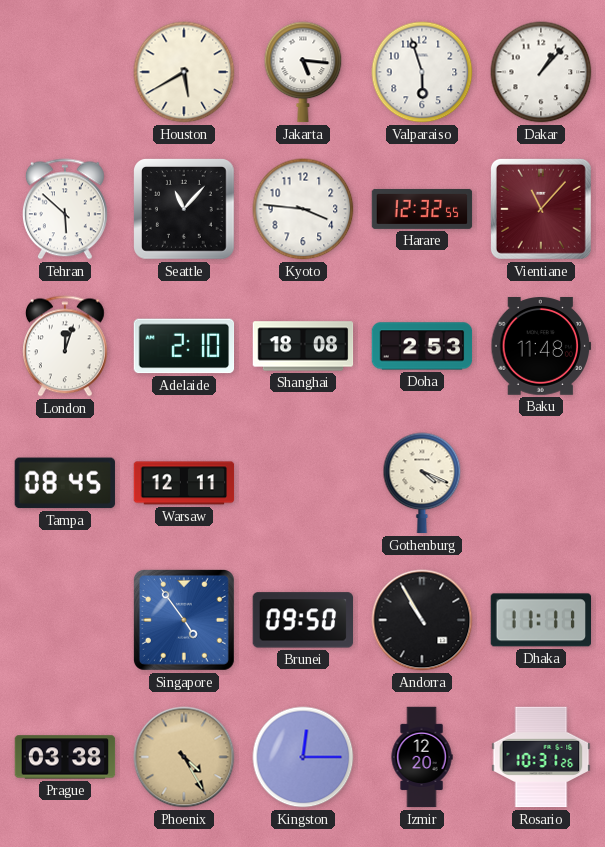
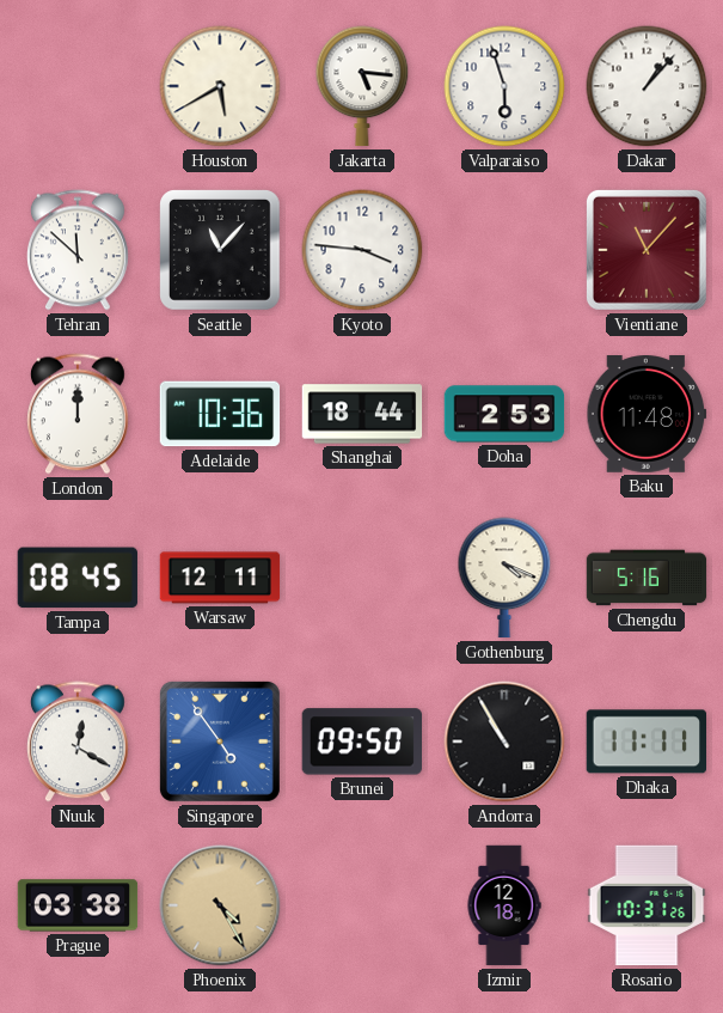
Tehran: 5:52 -> 11:52
Harare: 12:32 -> none
London: 12:03 -> 12:00
Adelaide: 2:10 -> 10:36
Shanghai: 18:08 -> 18:44
Chengdu: none -> 5:16
Nuuk: none -> 12:20
Kingston: 12:15 -> none
Izmir: 12:20 -> 12:18
